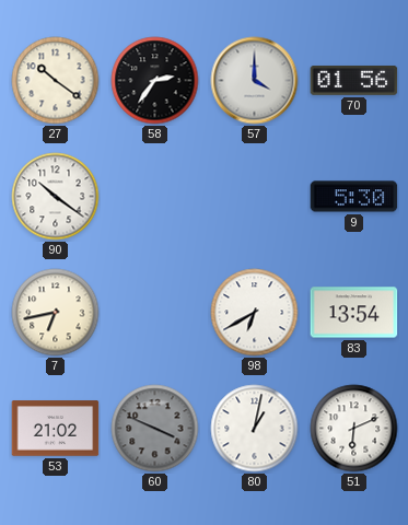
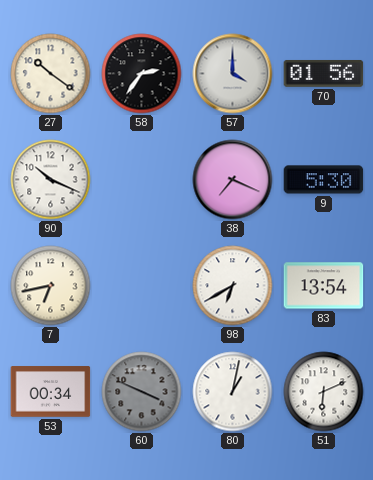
90: 10:21 -> 10:19
38: none -> 7:19
53: 21:02 -> 00:34
